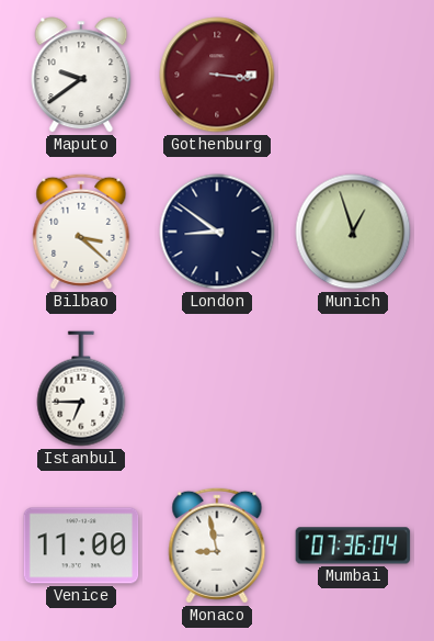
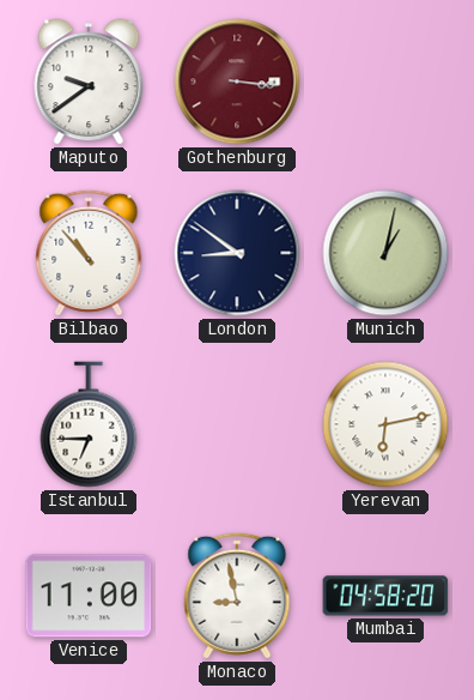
Bilbao: 3:22 -> 10:53
Munich: 12:57 -> 1:02
Yerevan: none -> 6:13
Mumbai: 07:36 -> 04:58
